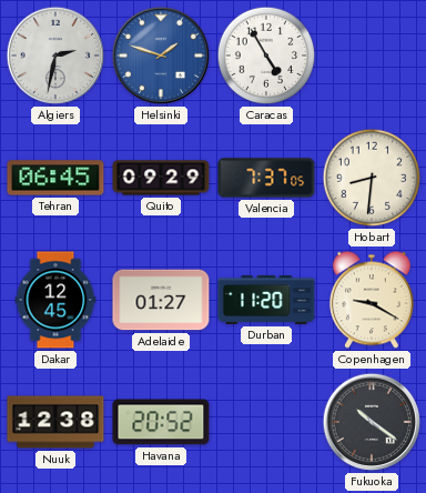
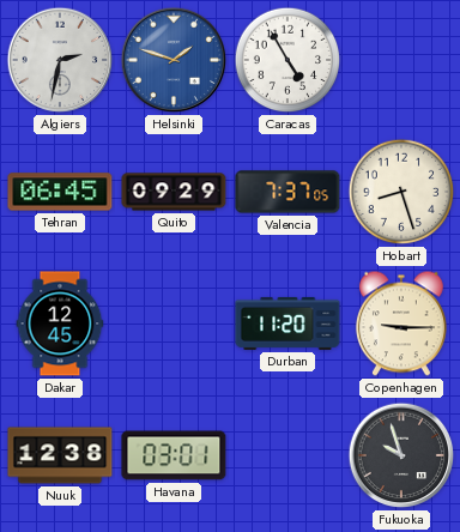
Hobart: 8:31 -> 8:27
Adelaide: 01:27 -> none
Copenhagen: 9:20 -> 9:15
Havana: 20:52 -> 03:01
Fukuoka: 10:21 -> 9:57
